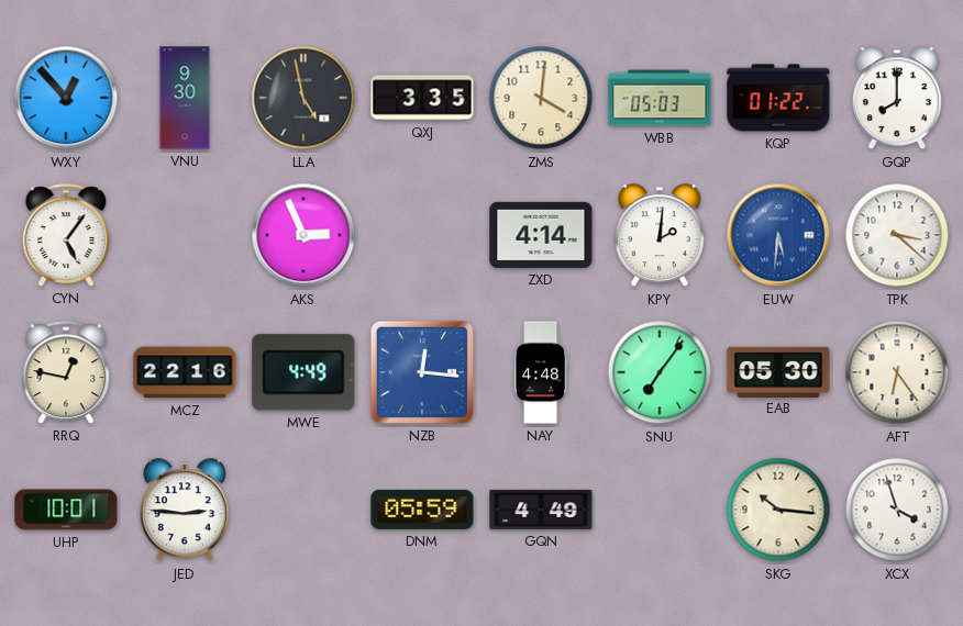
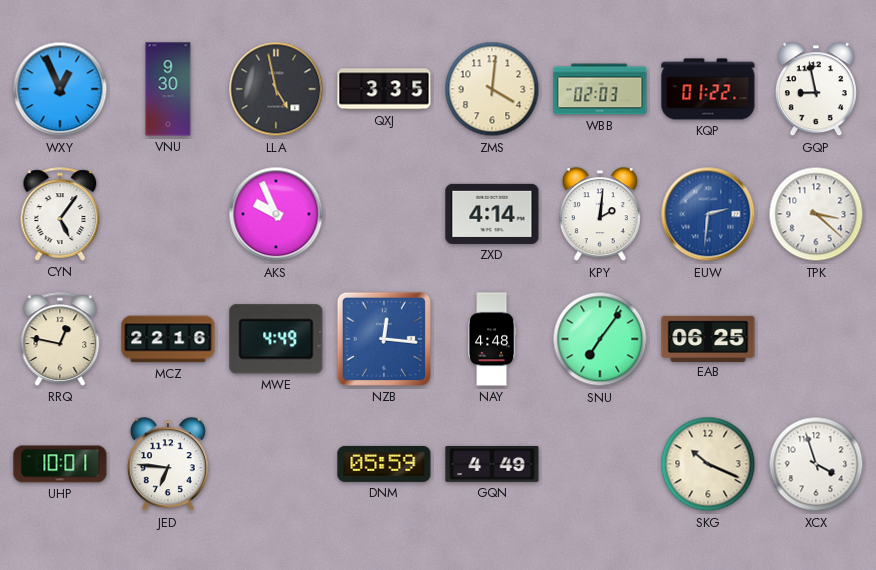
WXY: 12:53 -> 12:56
WBB: 05:03 -> 02:03
GQP: 8:00 -> 8:58
AKS: 2:56 -> 9:56
EUW: 5:31 -> 2:31
EAB: 05:30 -> 06:25
AFT: 6:24 -> none
JED: 2:46 -> 6:46
SKG: 10:16 -> 10:19
